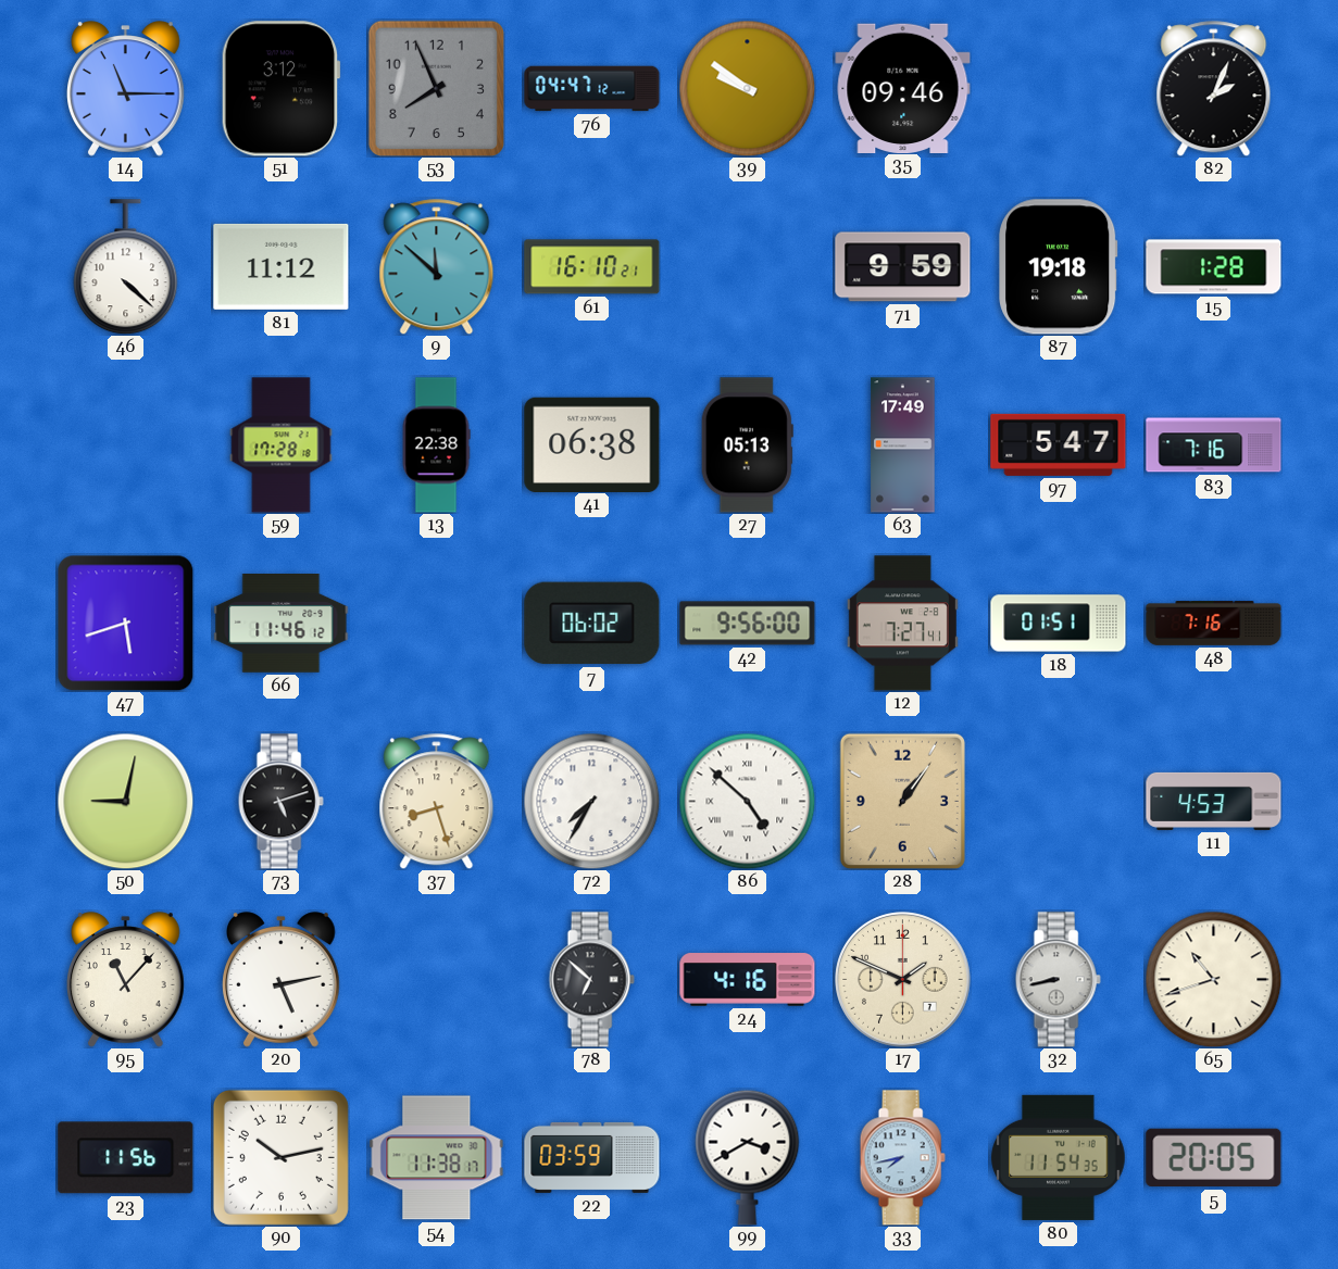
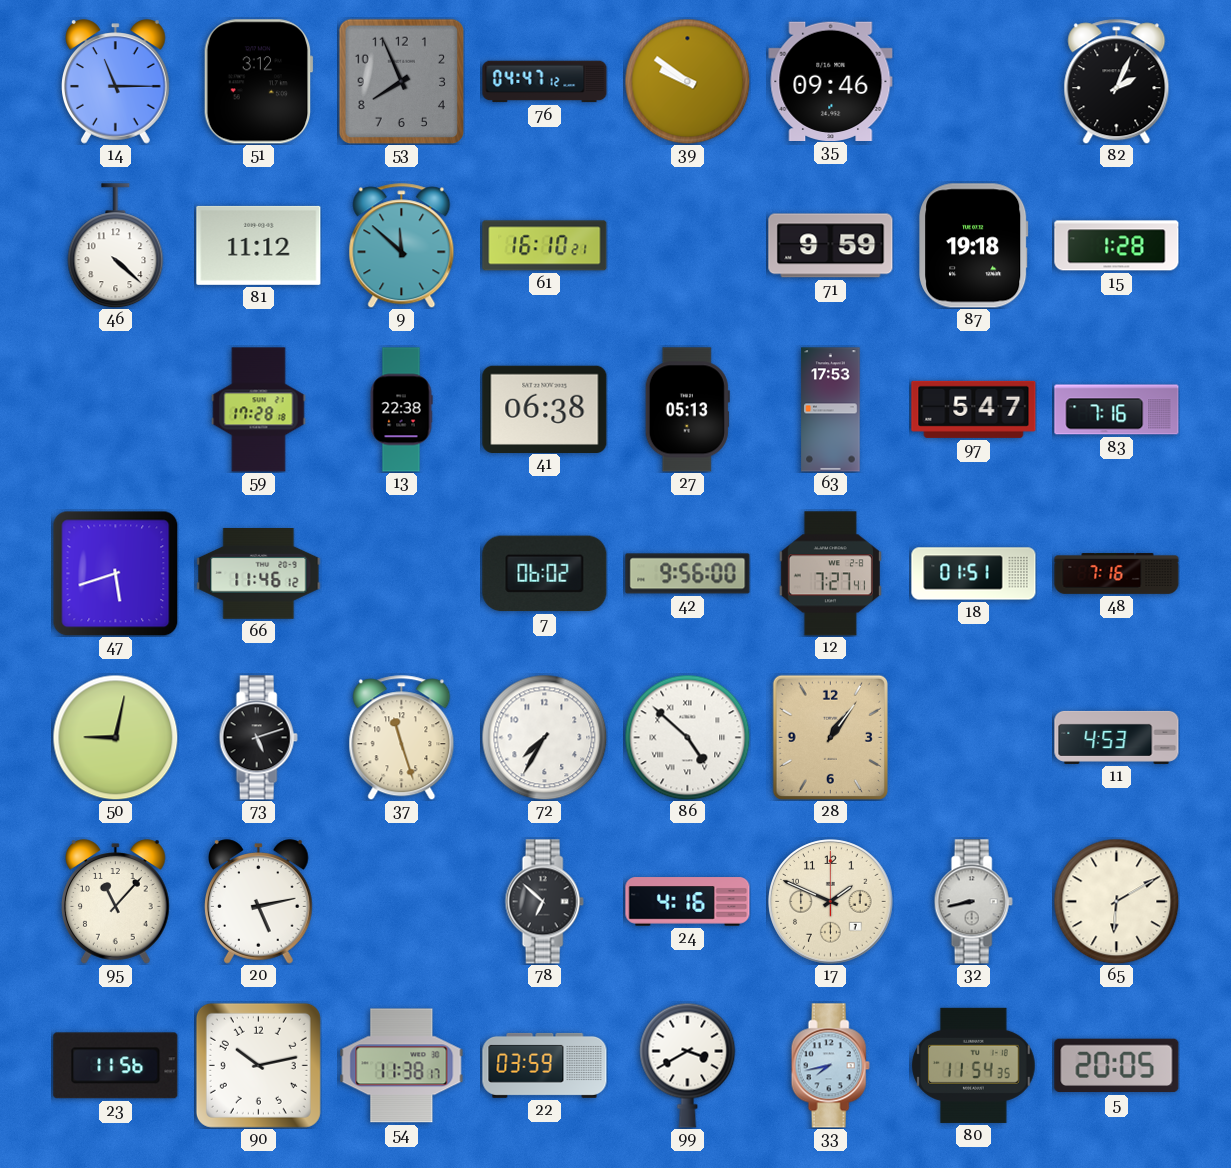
63: 17:49 -> 17:53
37: 8:27 -> 11:27
65: 10:42 -> 6:10
